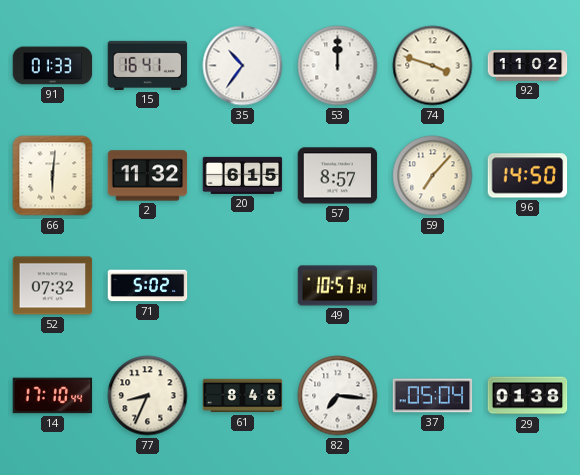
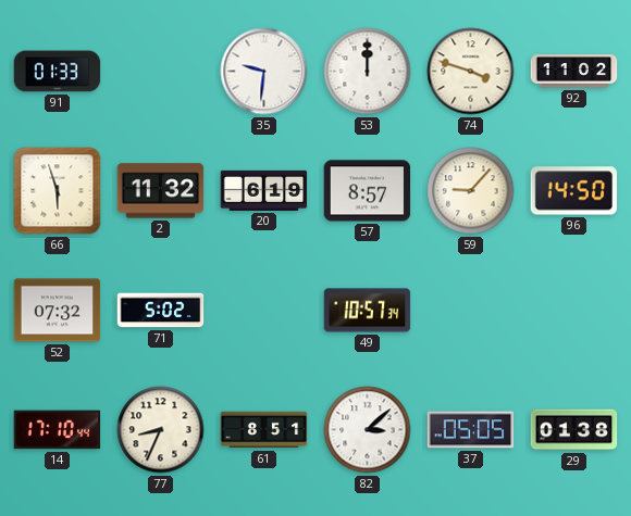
15: 16:41 -> none
35: 10:36 -> 9:31
66: 6:01 -> 5:57
20: 6:15 -> 6:19
59: 7:07 -> 9:07
61: 8:48 -> 8:51
82: 7:16 -> 3:08
37: 05:04 -> 05:05
